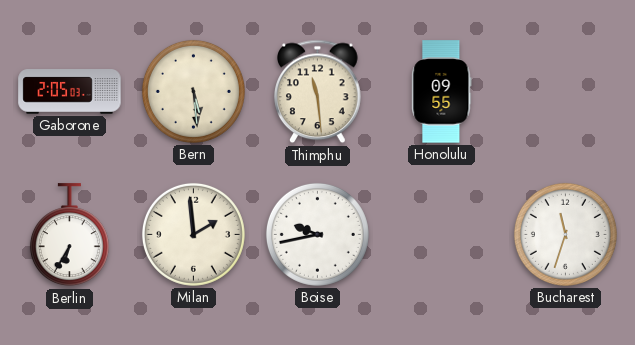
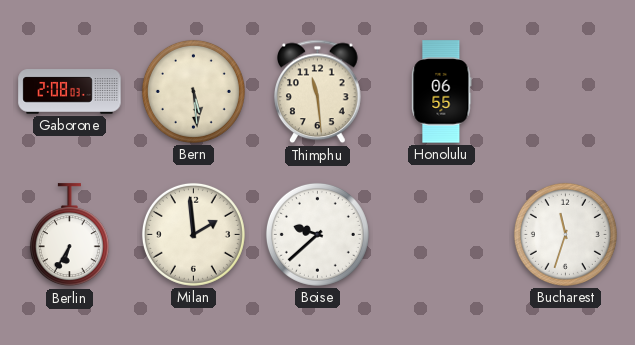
Gaborone: 2:05 -> 2:08
Honolulu: 09:55 -> 06:55
Boise: 9:43 -> 9:38
